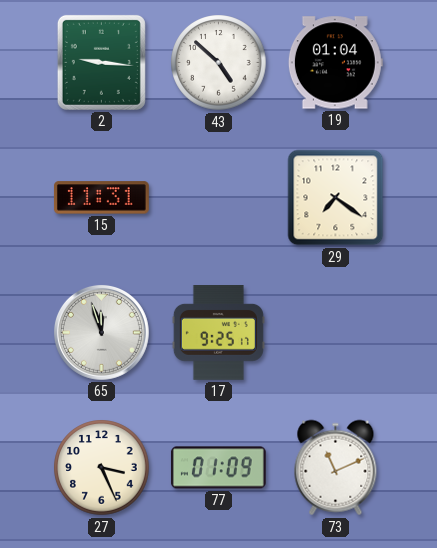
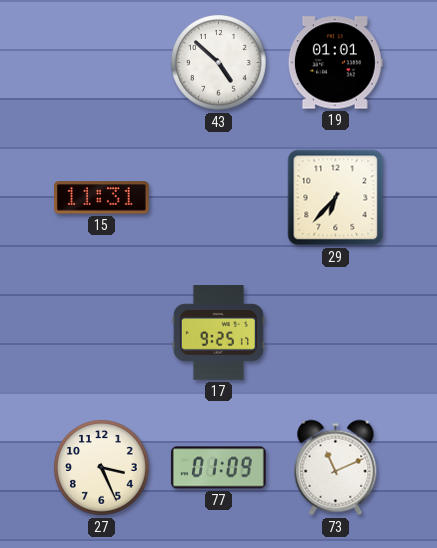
2: 9:16 -> none
19: 01:04 -> 01:01
29: 7:21 -> 6:37
65: 11:57 -> none
